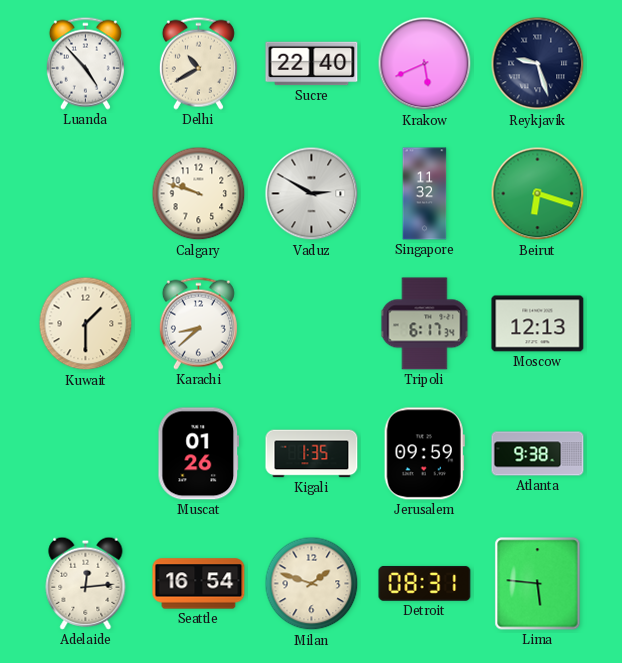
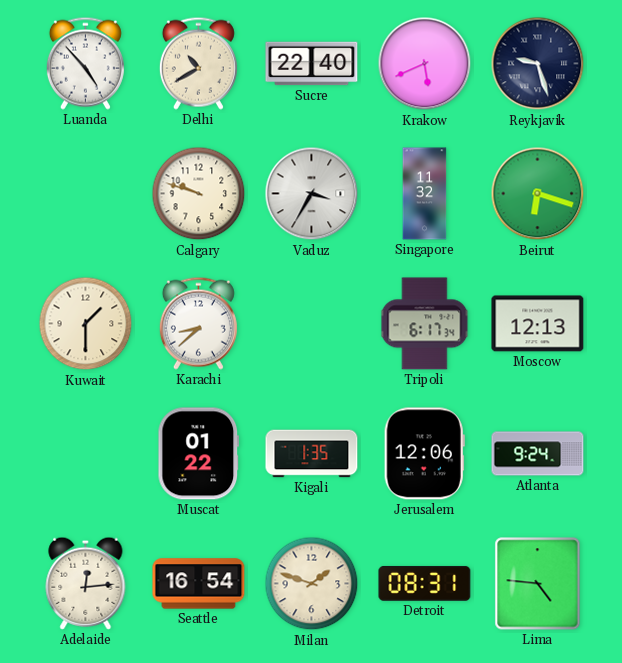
Vaduz: 2:50 -> 3:35
Muscat: 01:26 -> 01:22
Jerusalem: 09:59 -> 12:06
Atlanta: 9:38 -> 9:24
Lima: 5:46 -> 4:46
